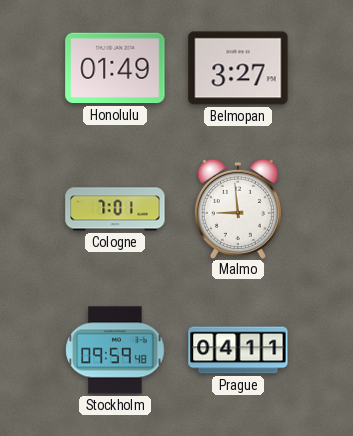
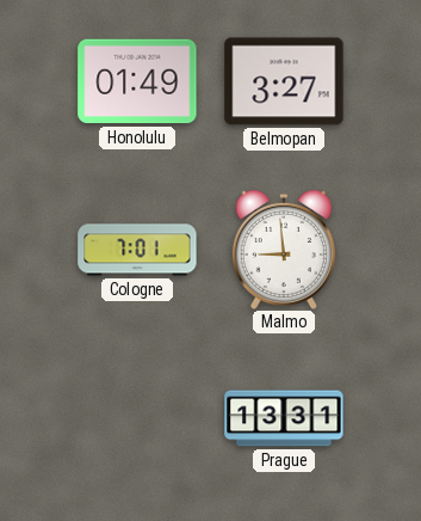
Stockholm: 09:59 -> none
Prague: 04:11 -> 13:31
